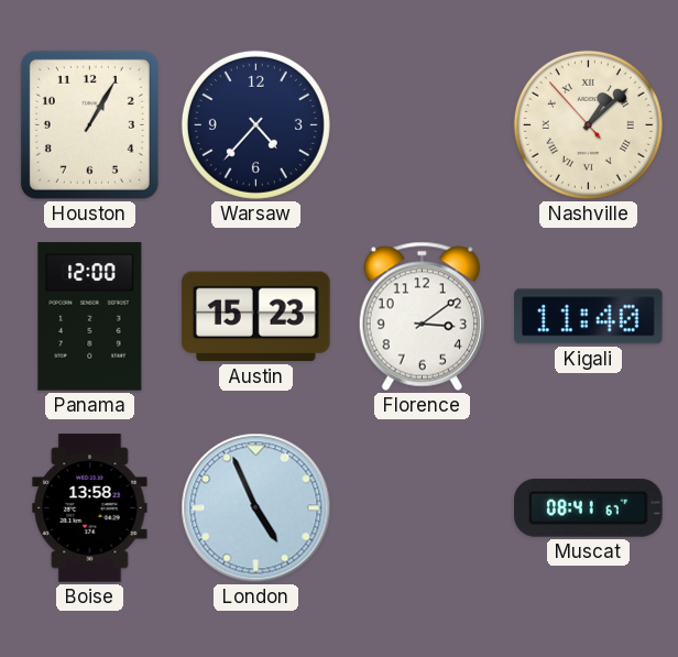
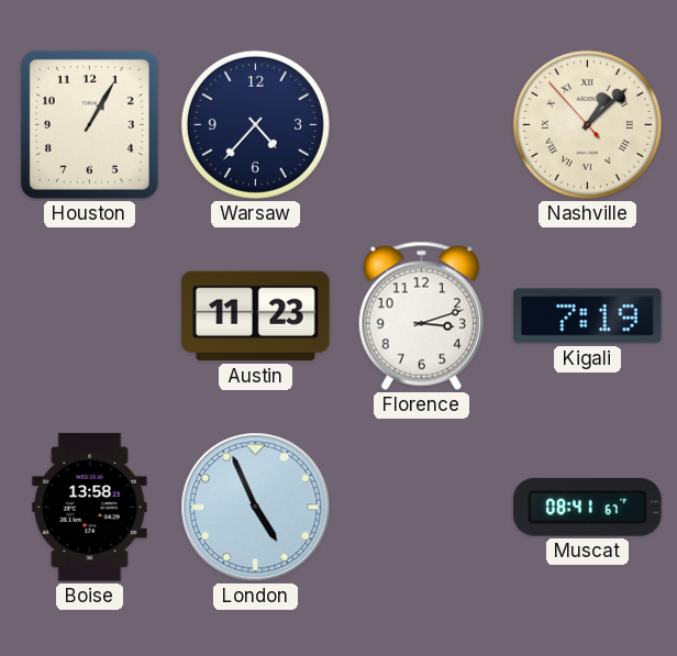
Panama: 12:00 -> none
Austin: 15:23 -> 11:23
Florence: 3:09 -> 3:12
Kigali: 11:40 -> 7:19
